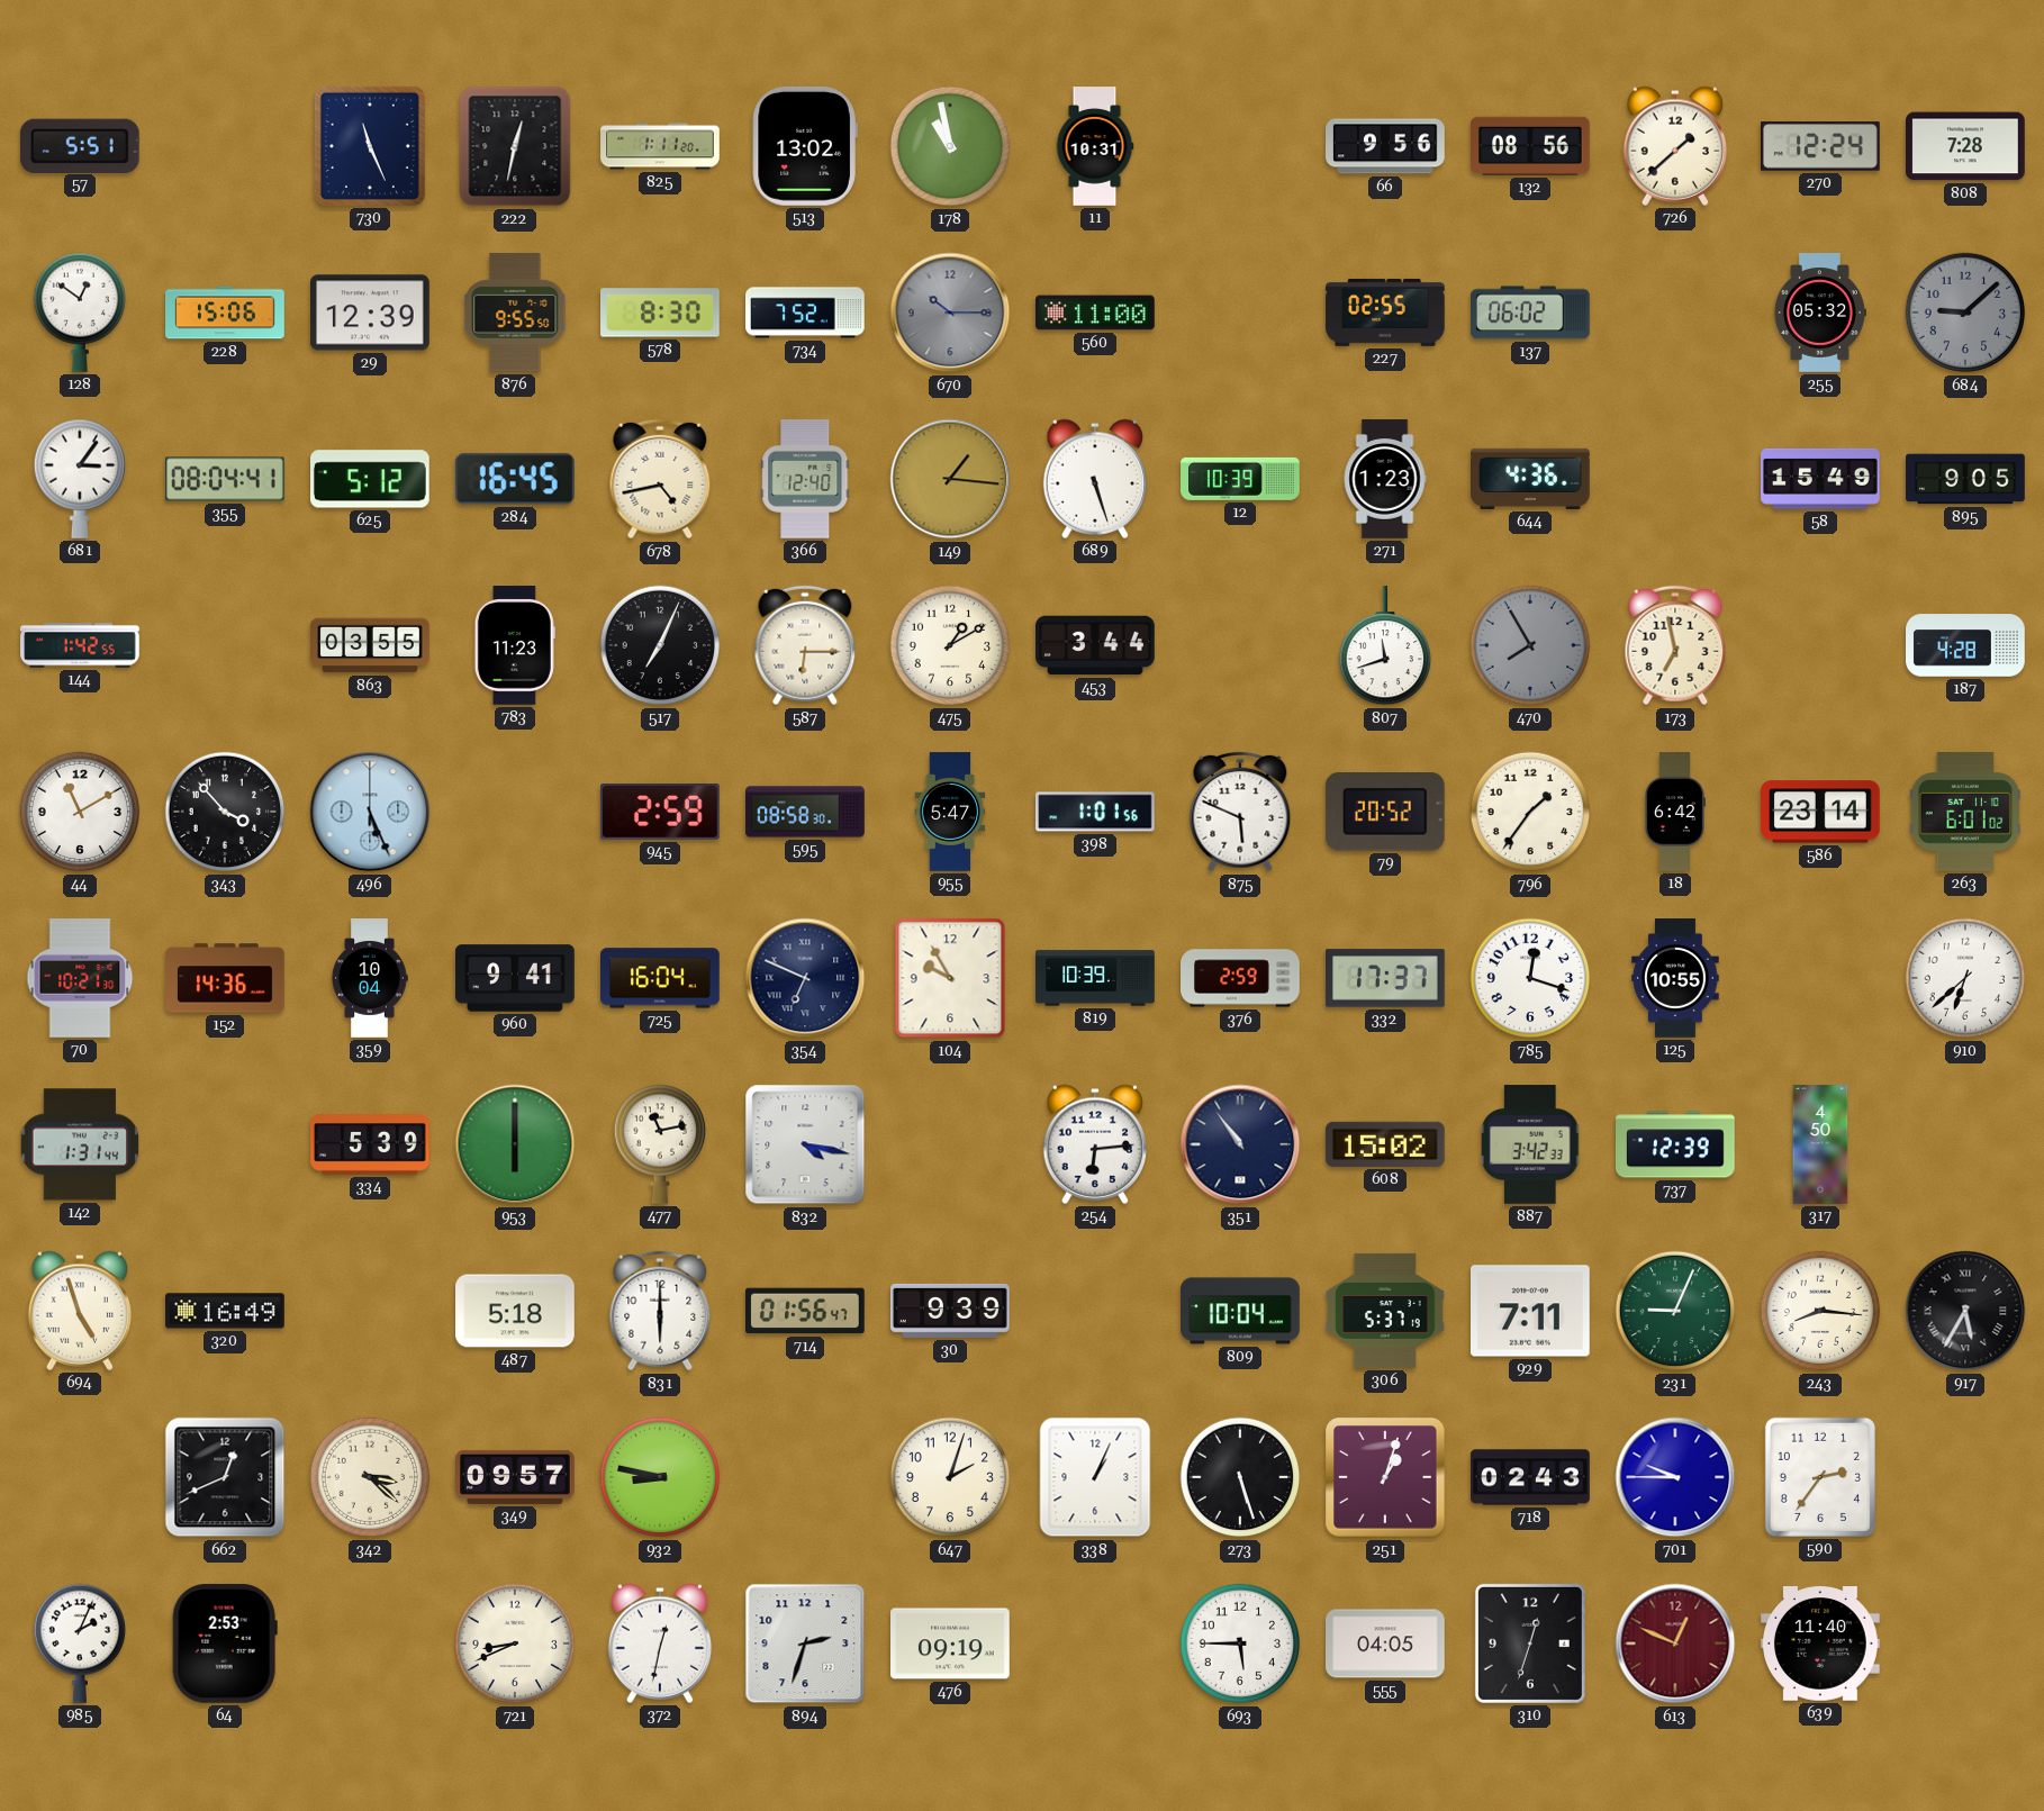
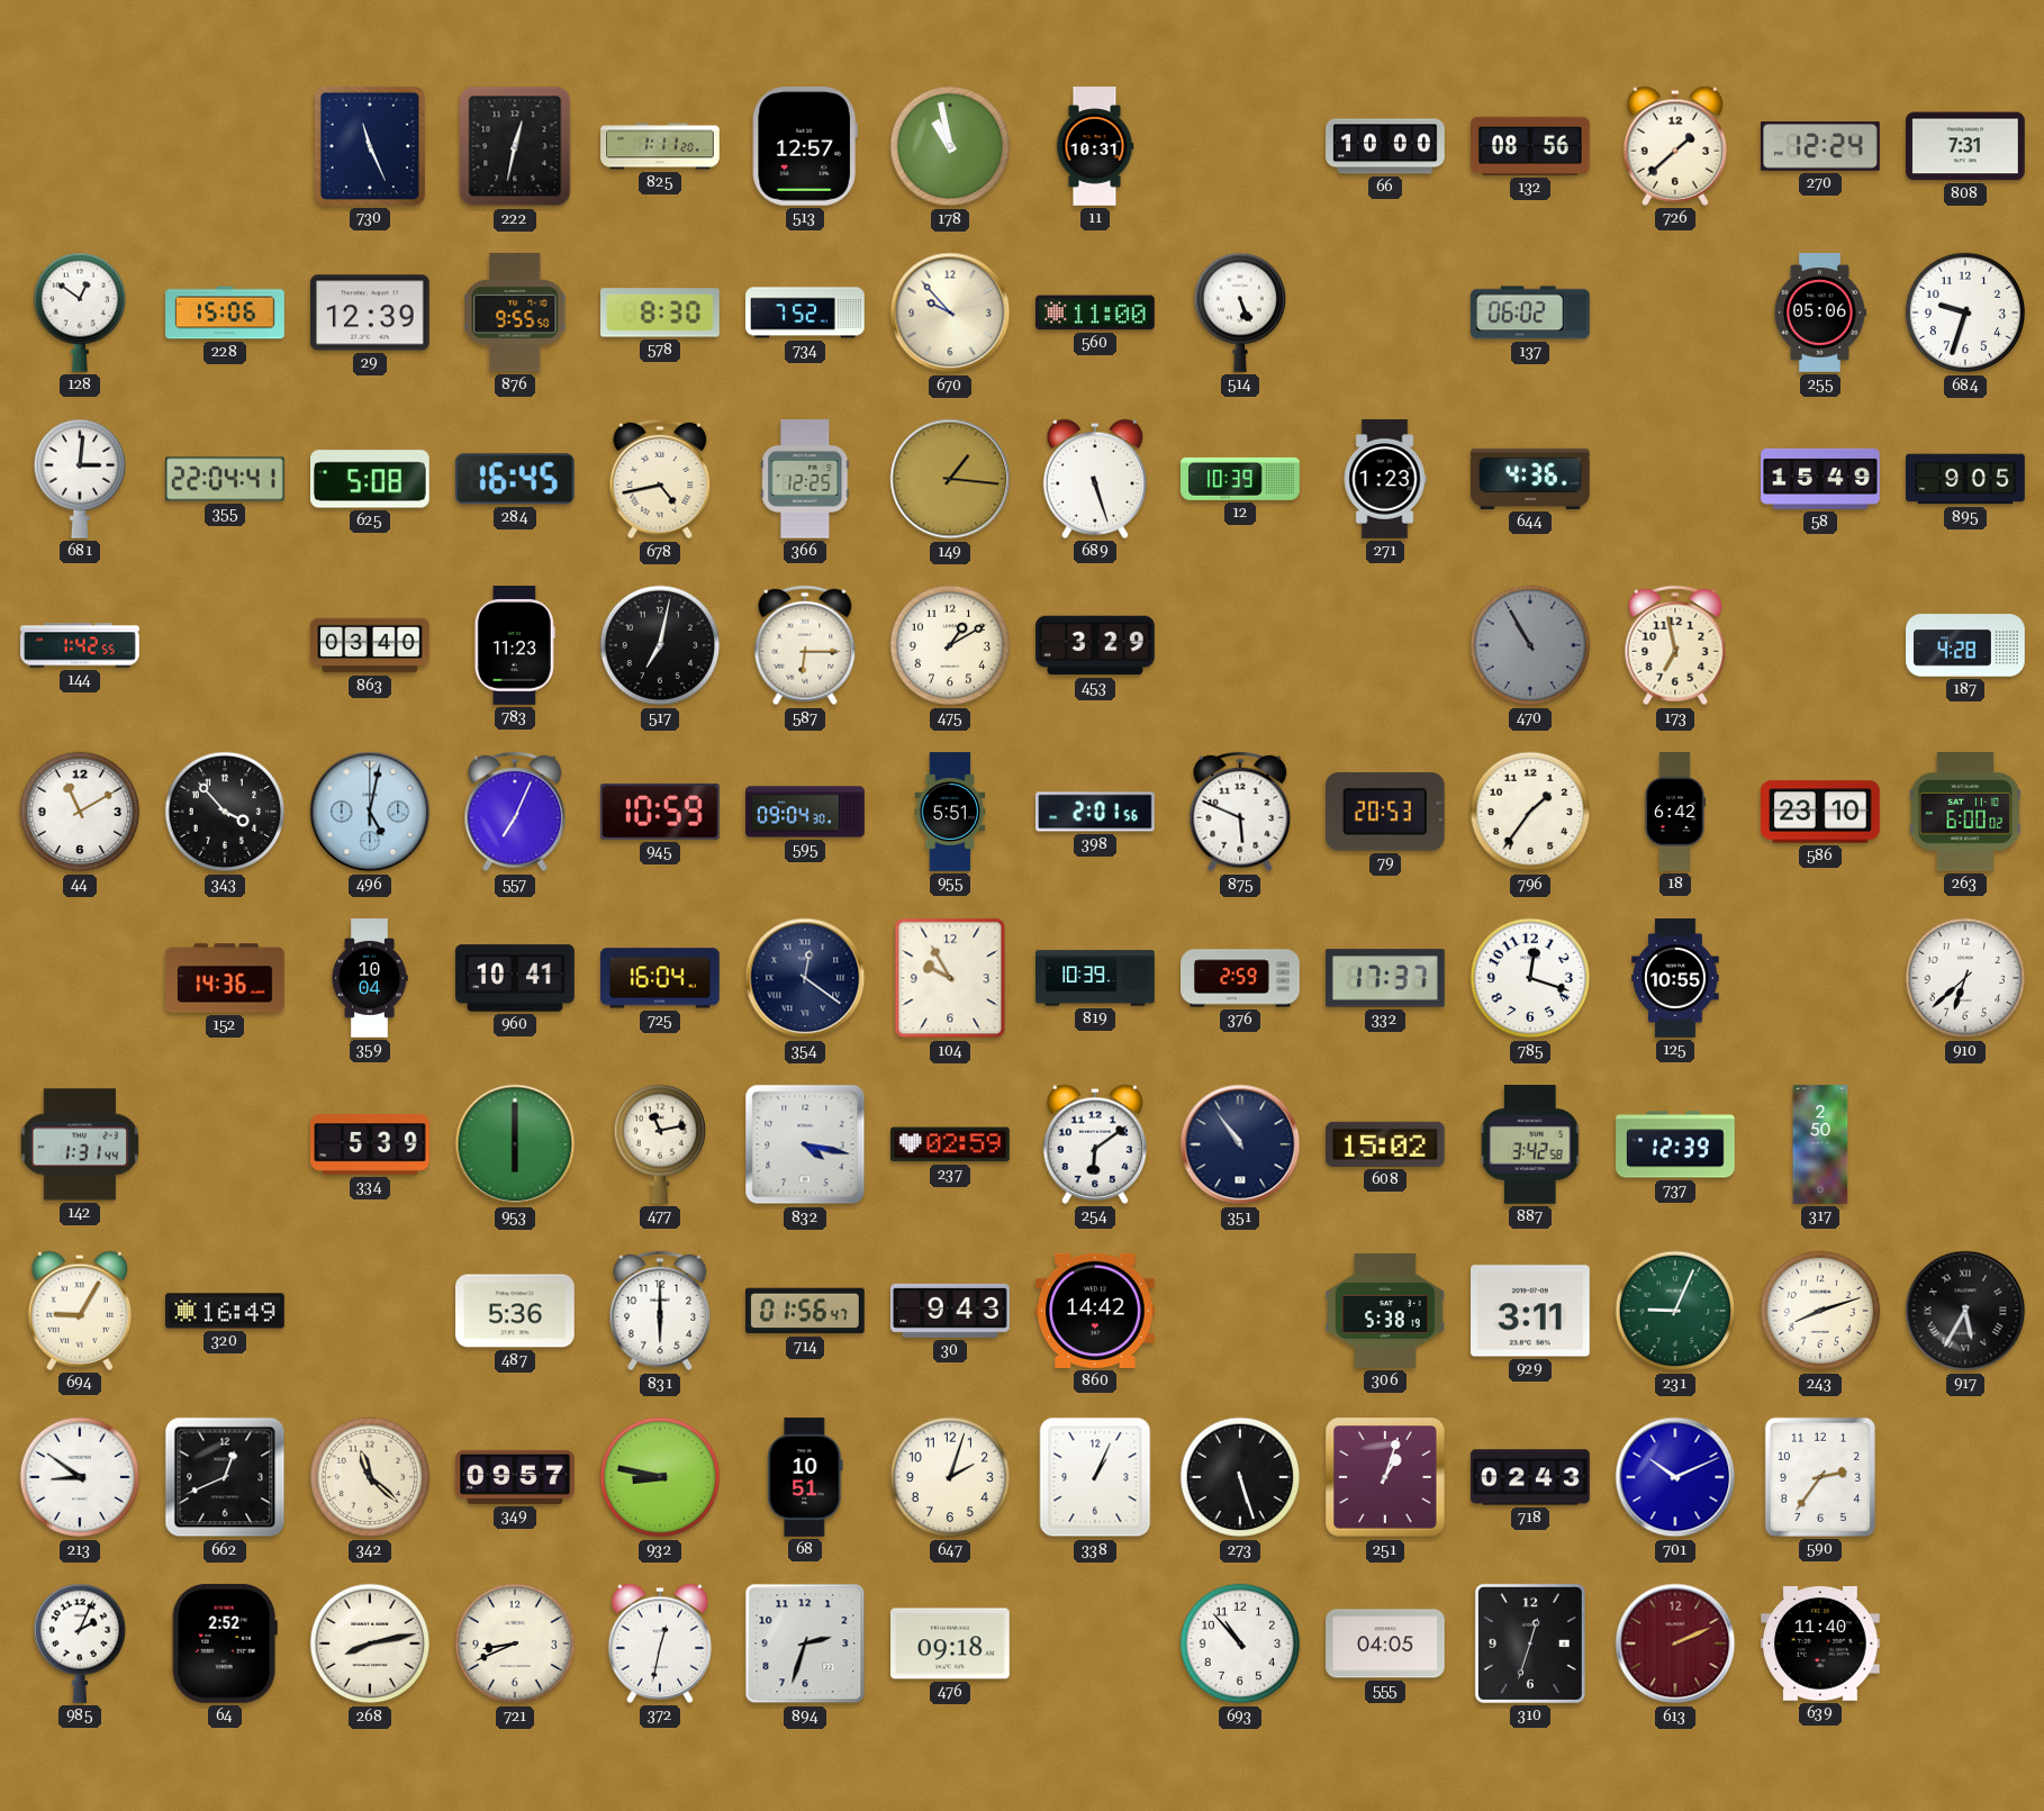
57: 5:51 -> none
513: 13:02 -> 12:57
66: 9:56 -> 10:00
808: 7:28 -> 7:31
670: 10:15 -> 9:53
670 dial: grey -> cream
514: none -> 5:26
227: 02:55 -> none
255: 05:32 -> 05:06
684: 9:08 -> 9:33
684 dial: grey -> white
681: 3:06 -> 3:01
355: 08:04 -> 22:04
625: 5:12 -> 5:08
366: 12:40 -> 12:25
863: 03:55 -> 03:40
517: 7:04 -> 7:02
453: 3:44 -> 3:29
807: 11:42 -> none
470: 7:55 -> 10:55
496: 5:26 -> 5:02
557: none -> 7:04
945: 2:59 -> 10:59
595: 08:58 -> 09:04
955: 5:47 -> 5:51
398: 1:01 -> 2:01
79: 20:52 -> 20:53
586: 23:14 -> 23:10
263: 6:01 -> 6:00
70: 10:21 -> none
960: 9:41 -> 10:41
354: 6:49 -> 12:21
237: none -> 02:59
254: 6:14 -> 6:09
887: 3:42:33 -> 3:42:58
317: 4:50 -> 2:50
694: 4:57 -> 9:05
487: 5:18 -> 5:36
30: 9:39 -> 9:43
860: none -> 14:42
809: 10:04 -> none
306: 5:37 -> 5:38
929: 7:11 -> 3:11
243: 8:16 -> 8:12
213: none -> 8:51
342: 3:22 -> 11:22
68: none -> 10:51
701: 9:45 -> 10:11
64: 2:53 -> 2:52
268: none -> 8:13
476: 09:19 -> 09:18
693: 5:45 -> 10:53
613: 12:49 -> 2:11
